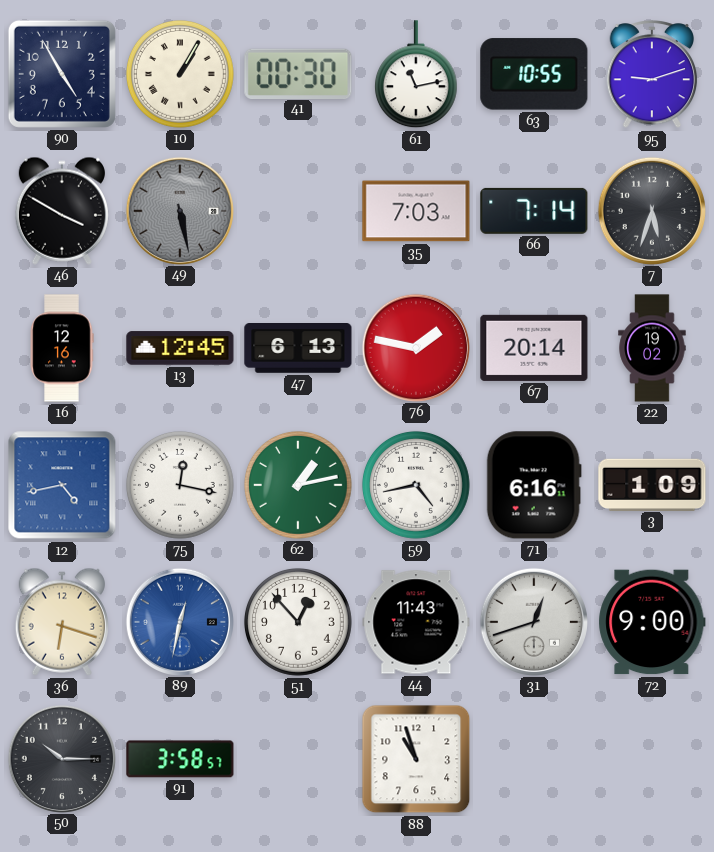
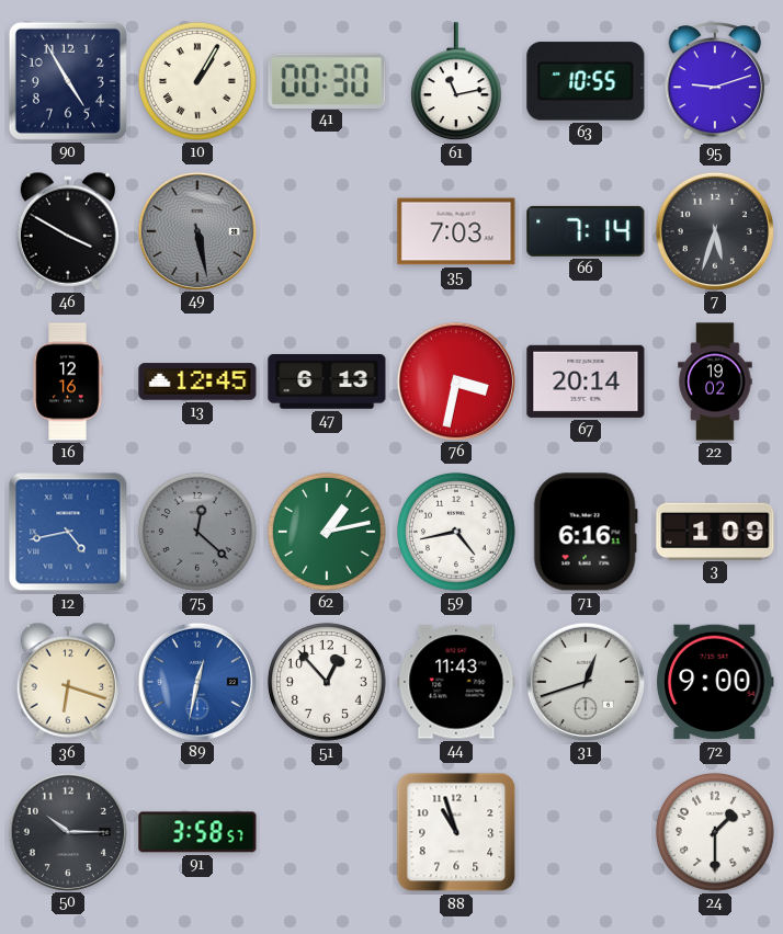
76: 1:47 -> 3:32
75: 12:17 -> 12:22
75 dial: white -> grey
24: none -> 1:30
